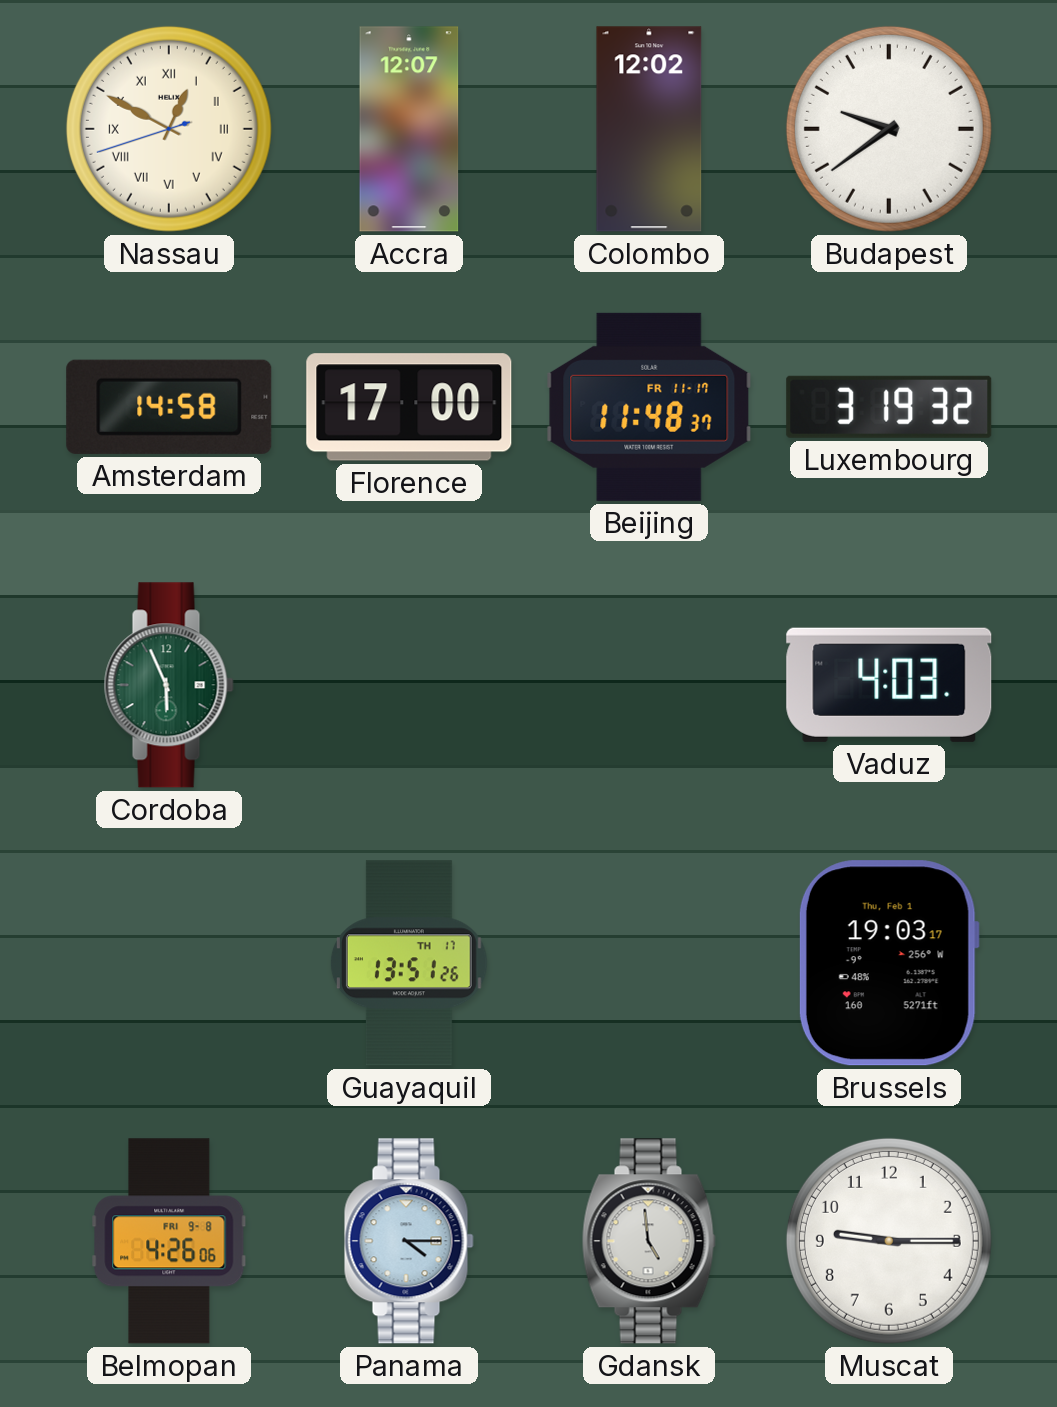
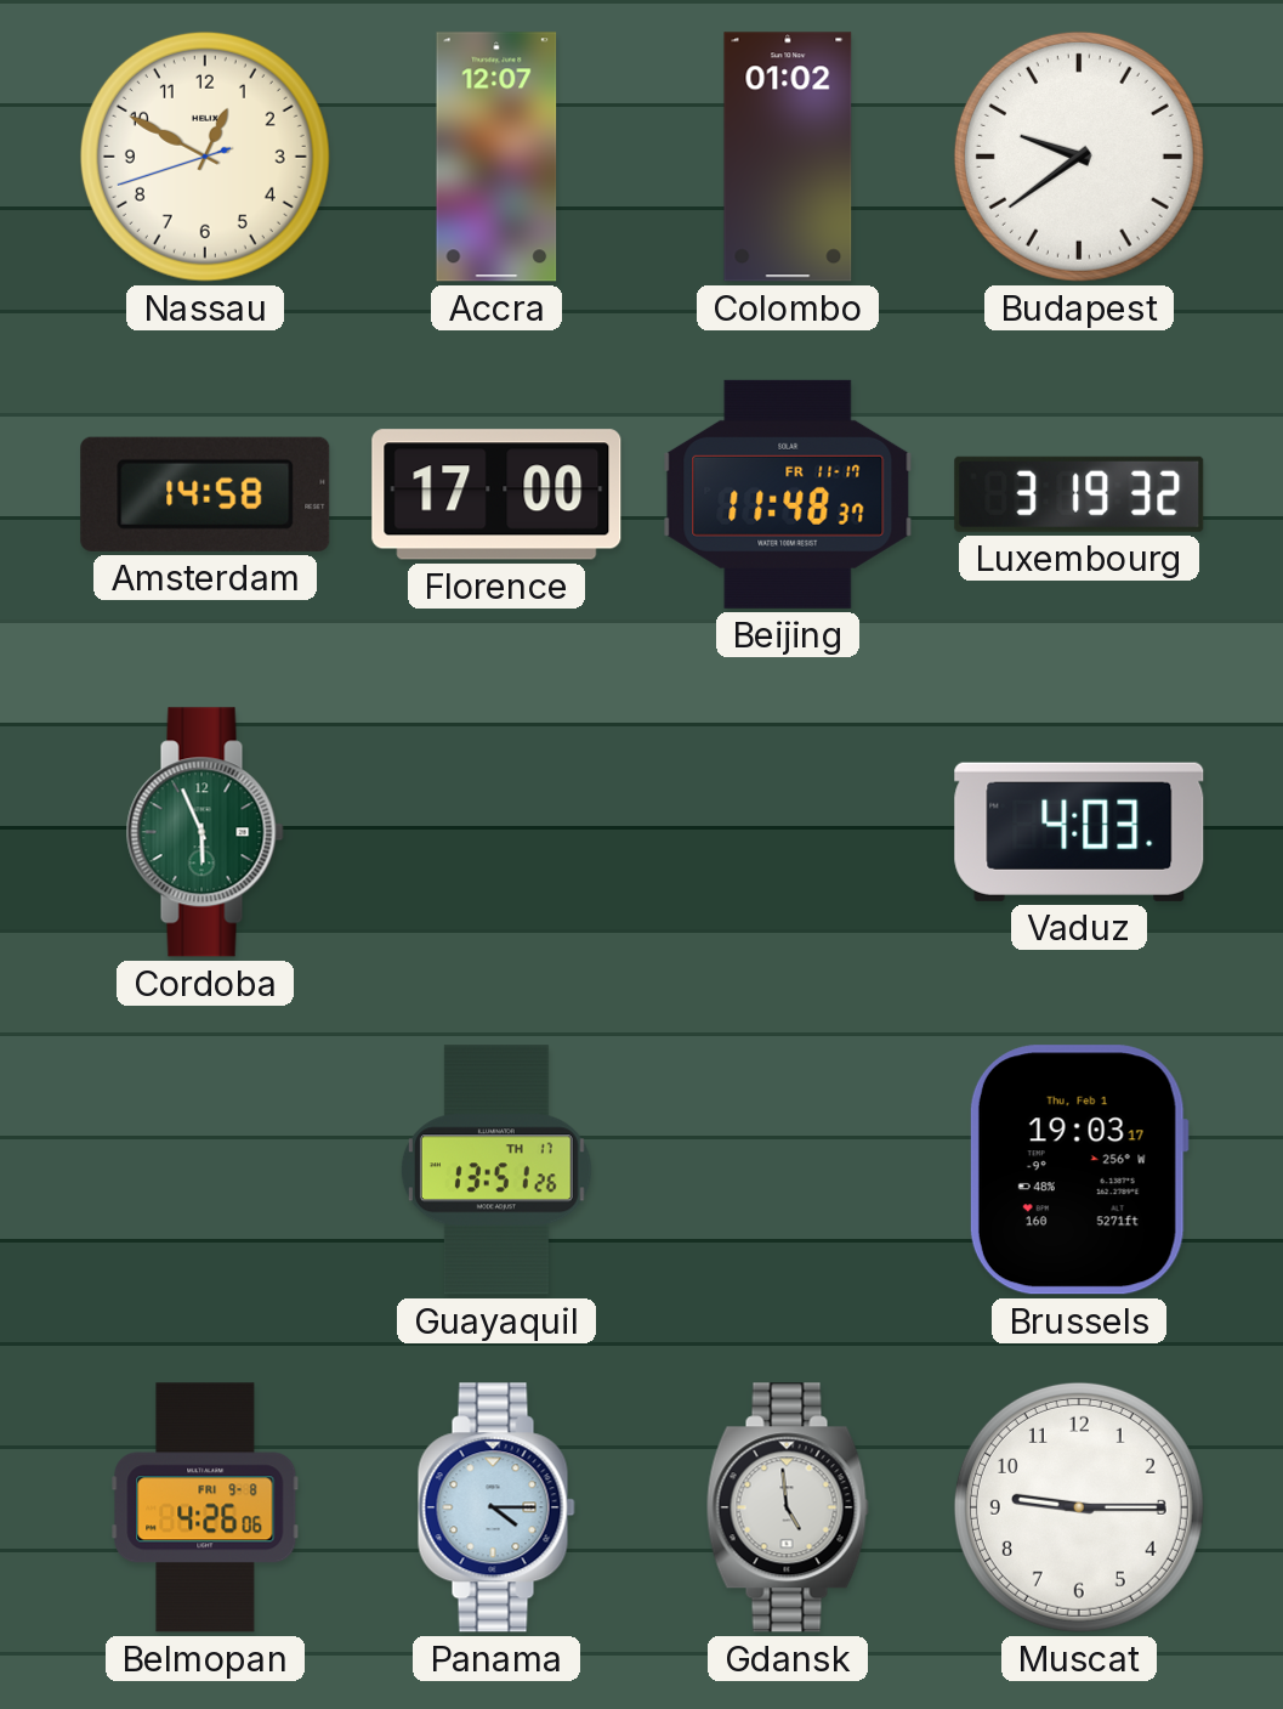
Nassau numerals: Roman -> Arabic
Colombo: 12:02 -> 01:02
